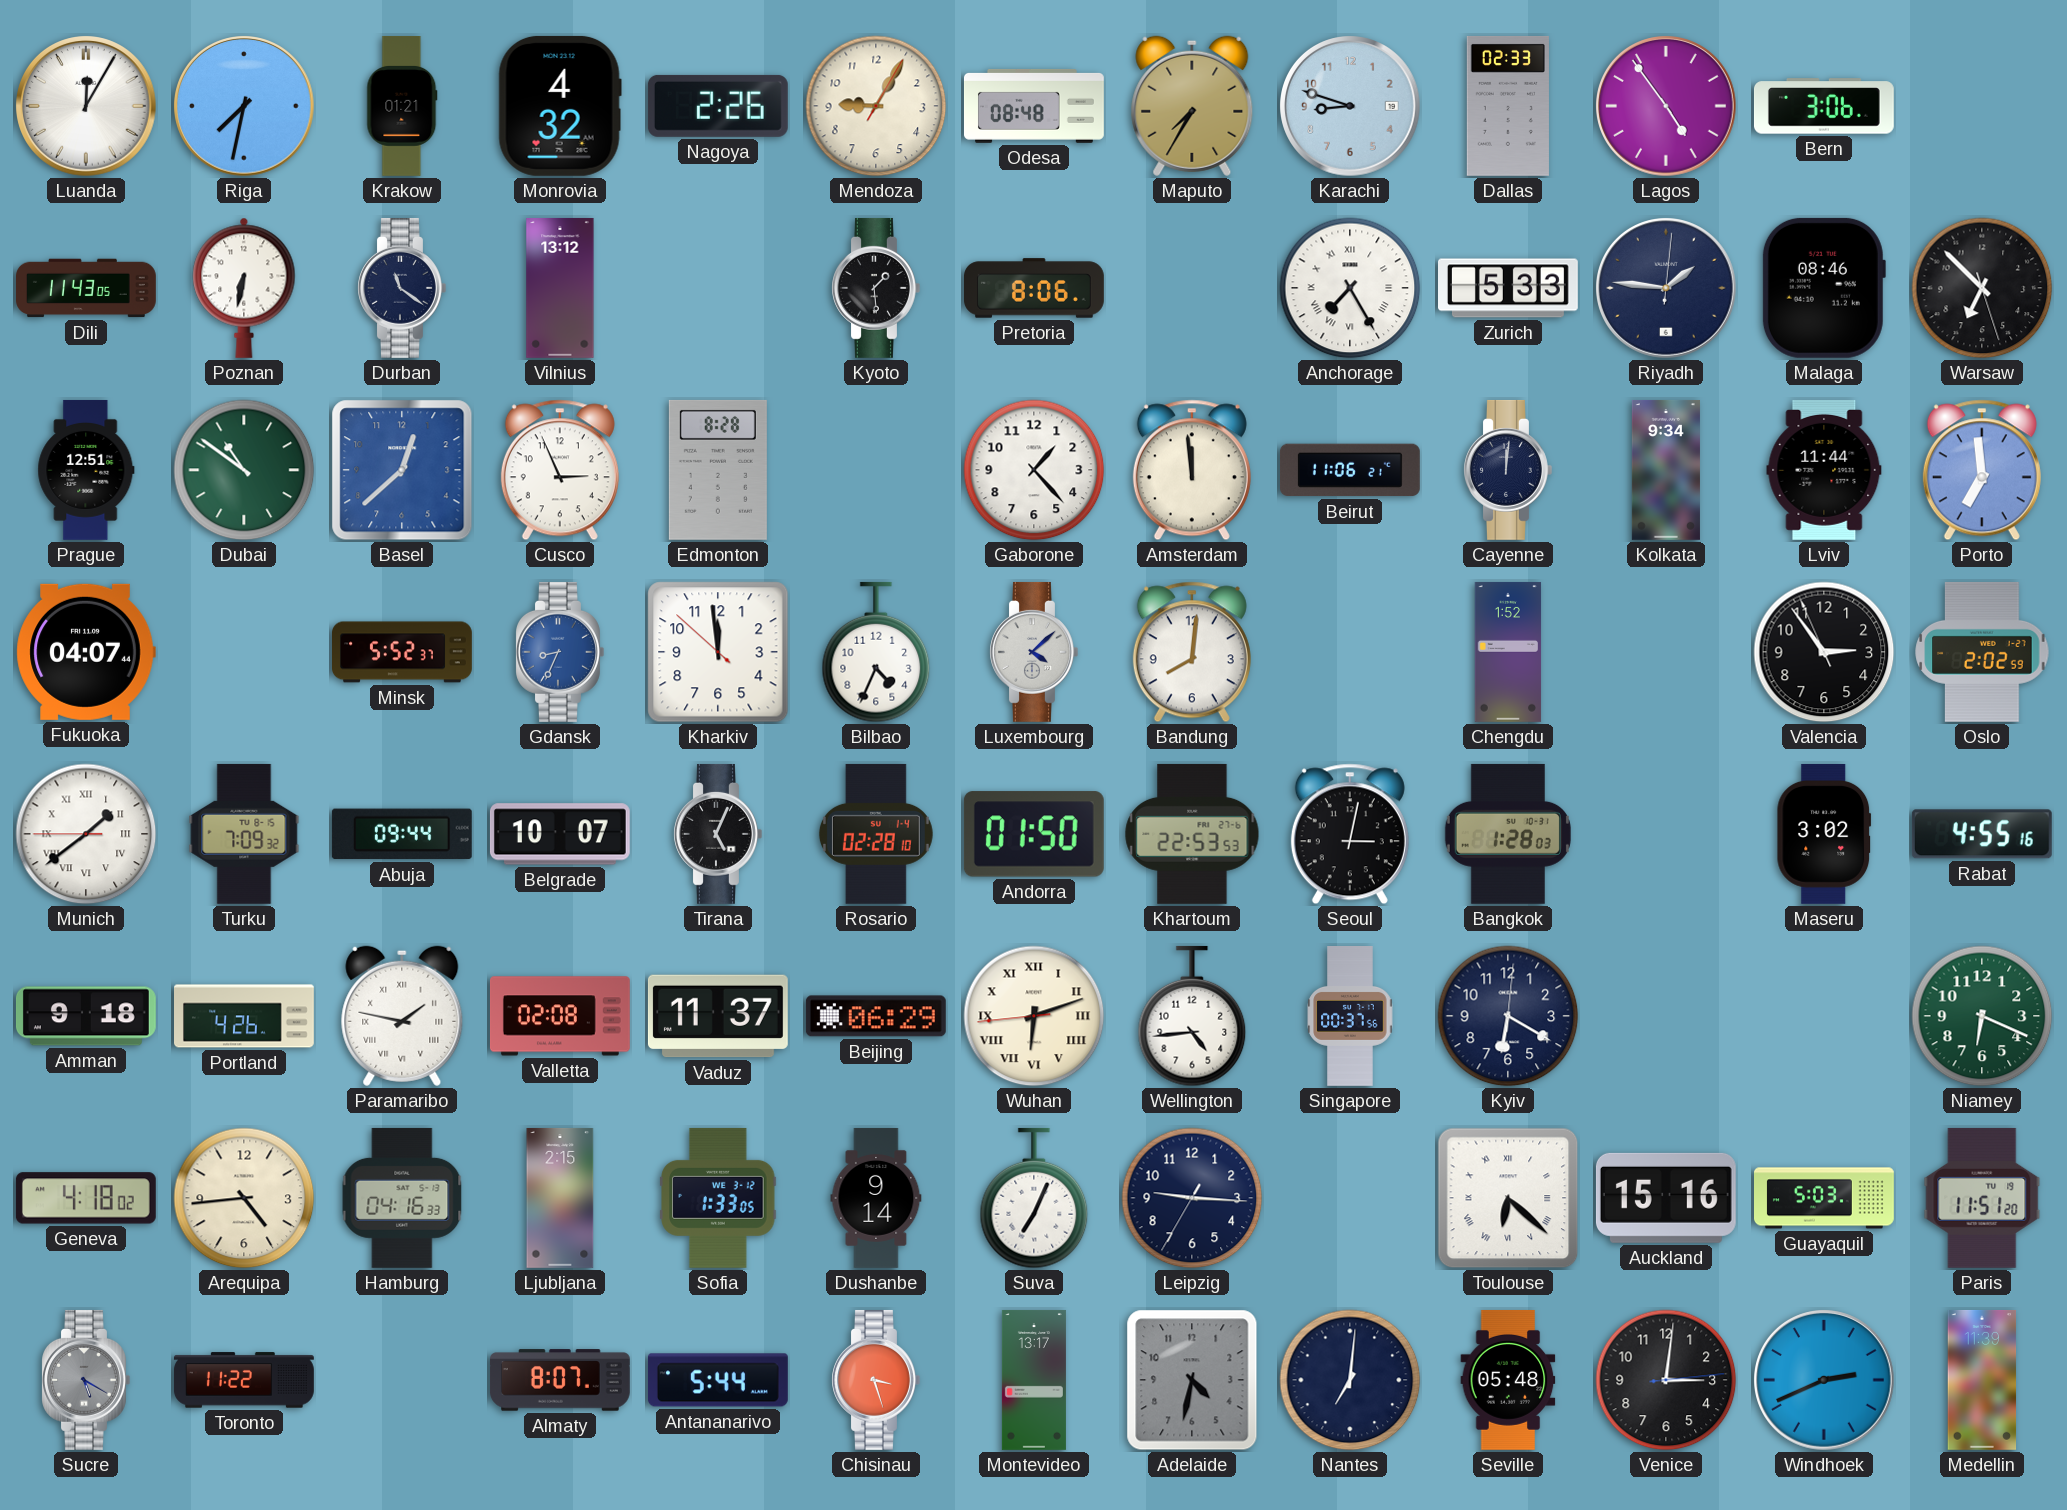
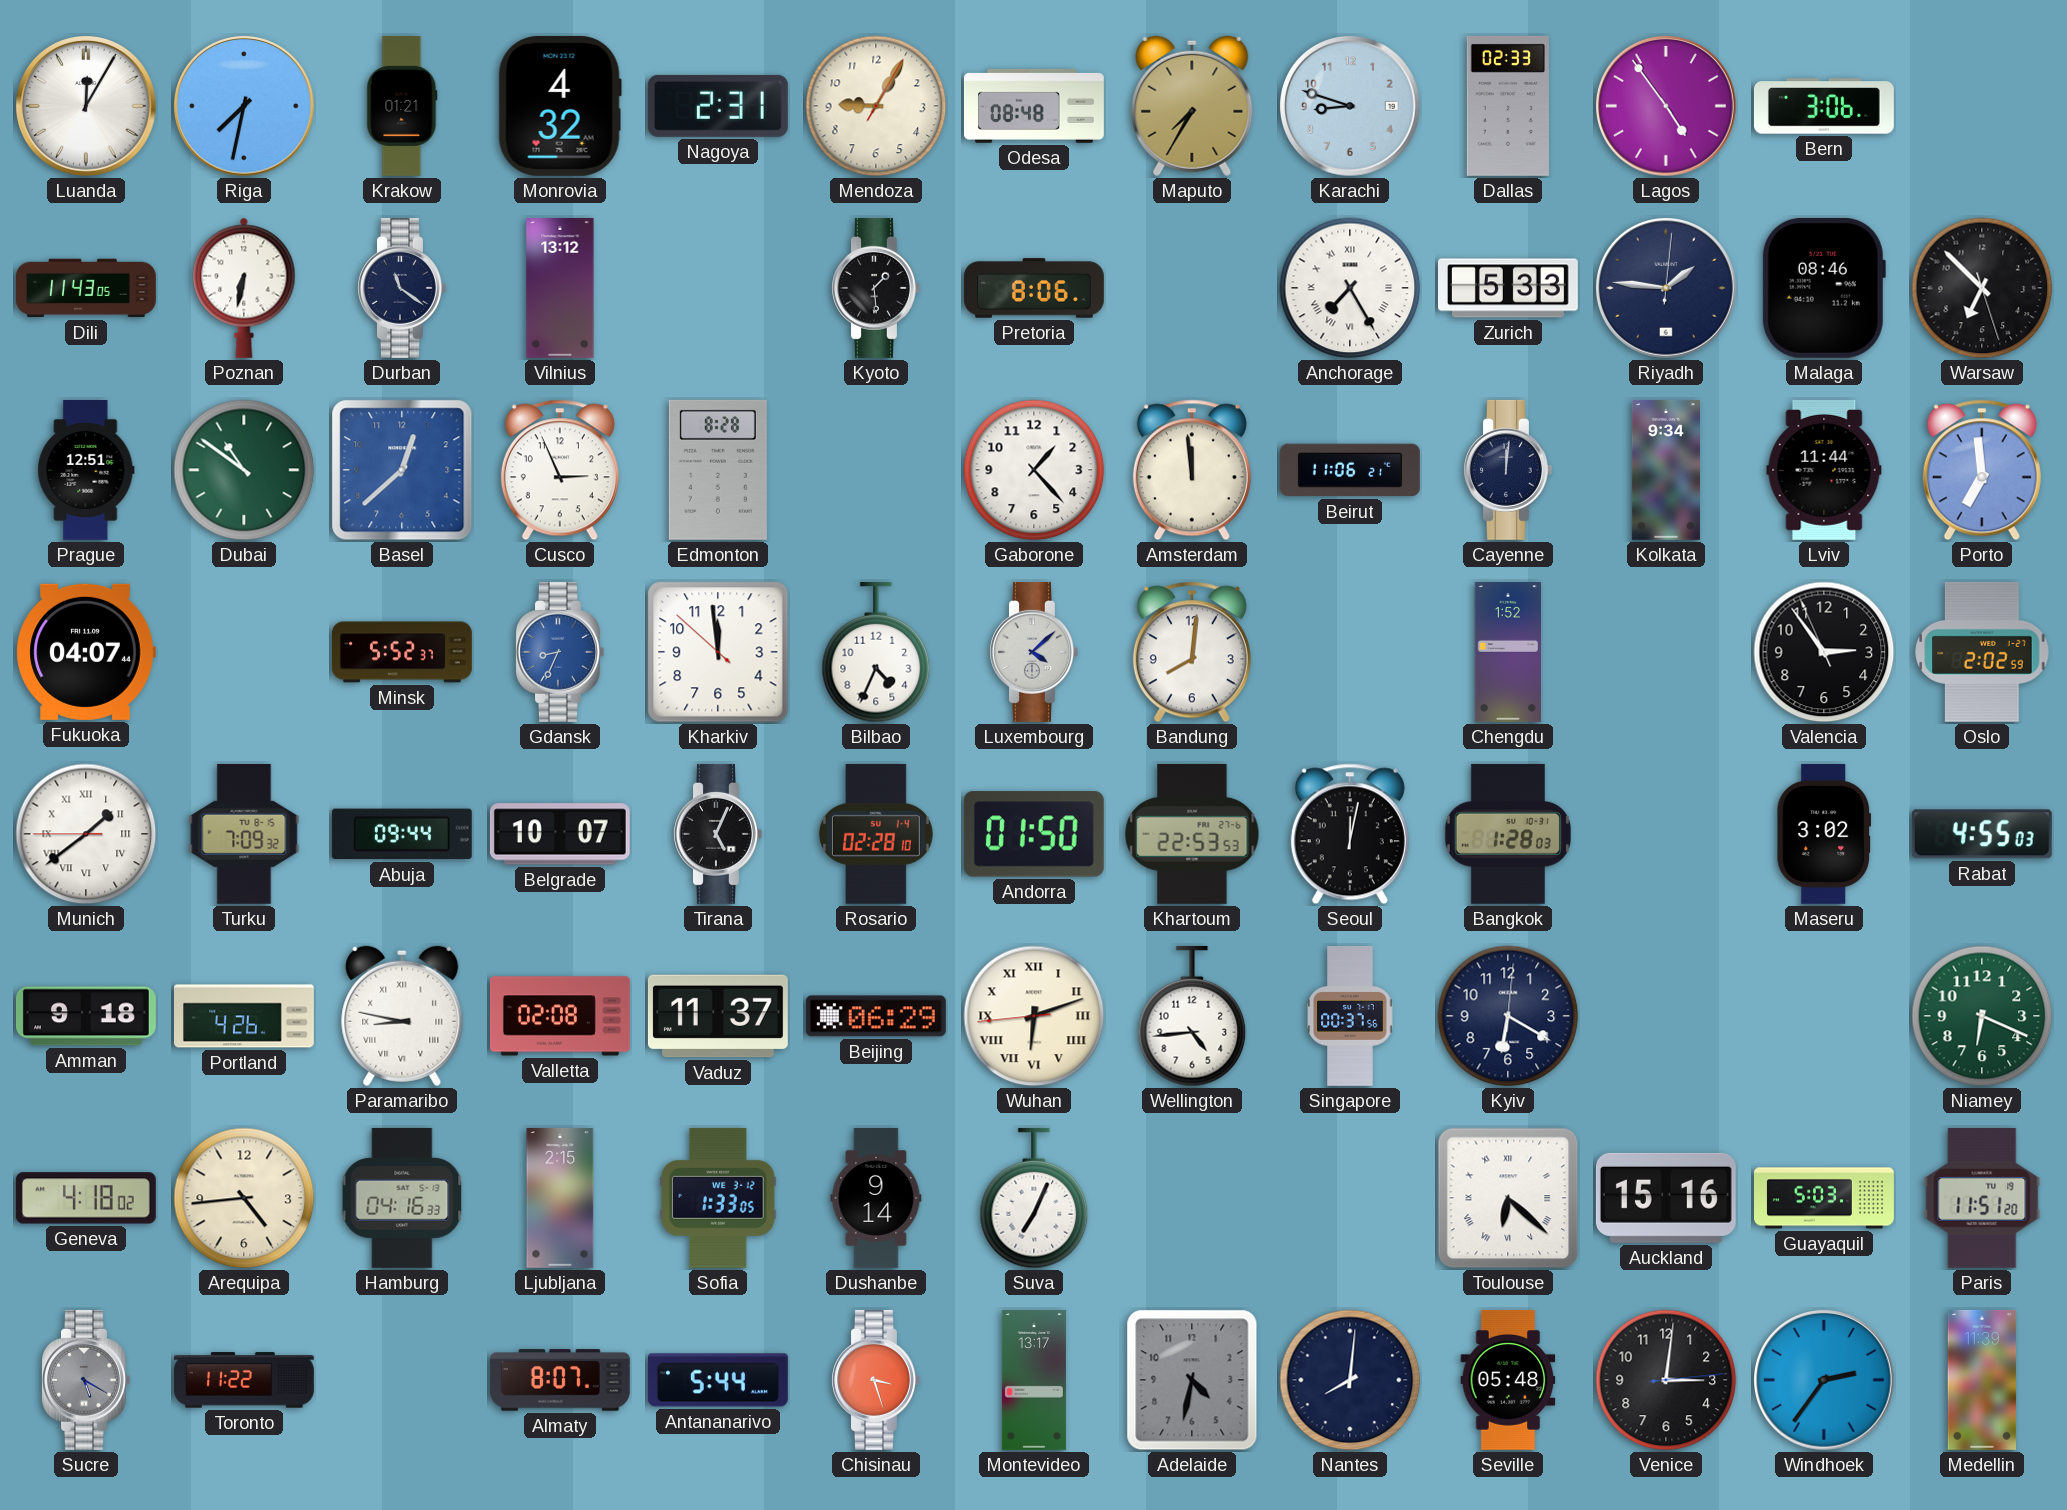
Nagoya: 2:26 -> 2:31
Seoul: 3:02 -> 12:02
Rabat: 4:55:16 -> 4:55:03
Paramaribo: 1:47 -> 8:47
Leipzig: 9:15 -> none
Nantes: 7:01 -> 8:01
Windhoek: 2:41 -> 2:36
